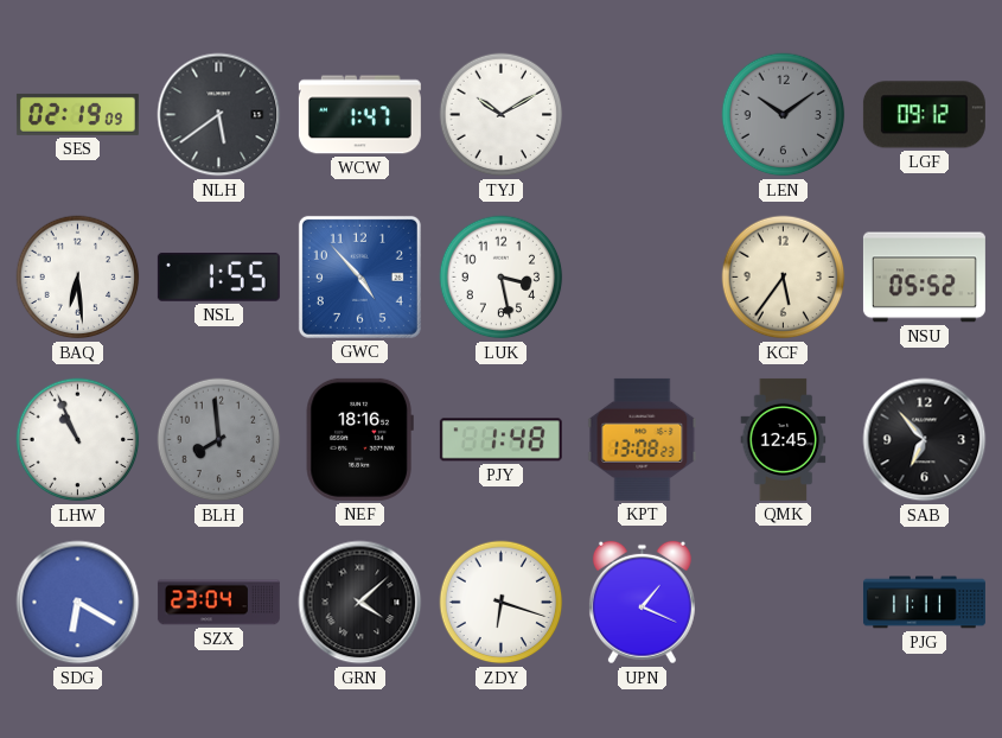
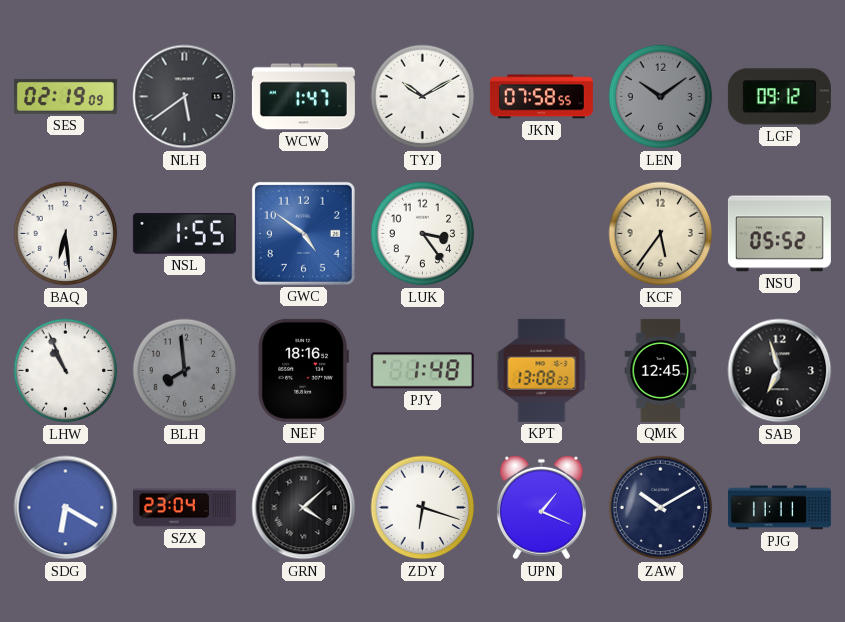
JKN: none -> 07:58
GWC: 4:53 -> 4:51
LUK: 3:28 -> 3:24
SAB: 6:53 -> 6:57
ZAW: none -> 10:10
